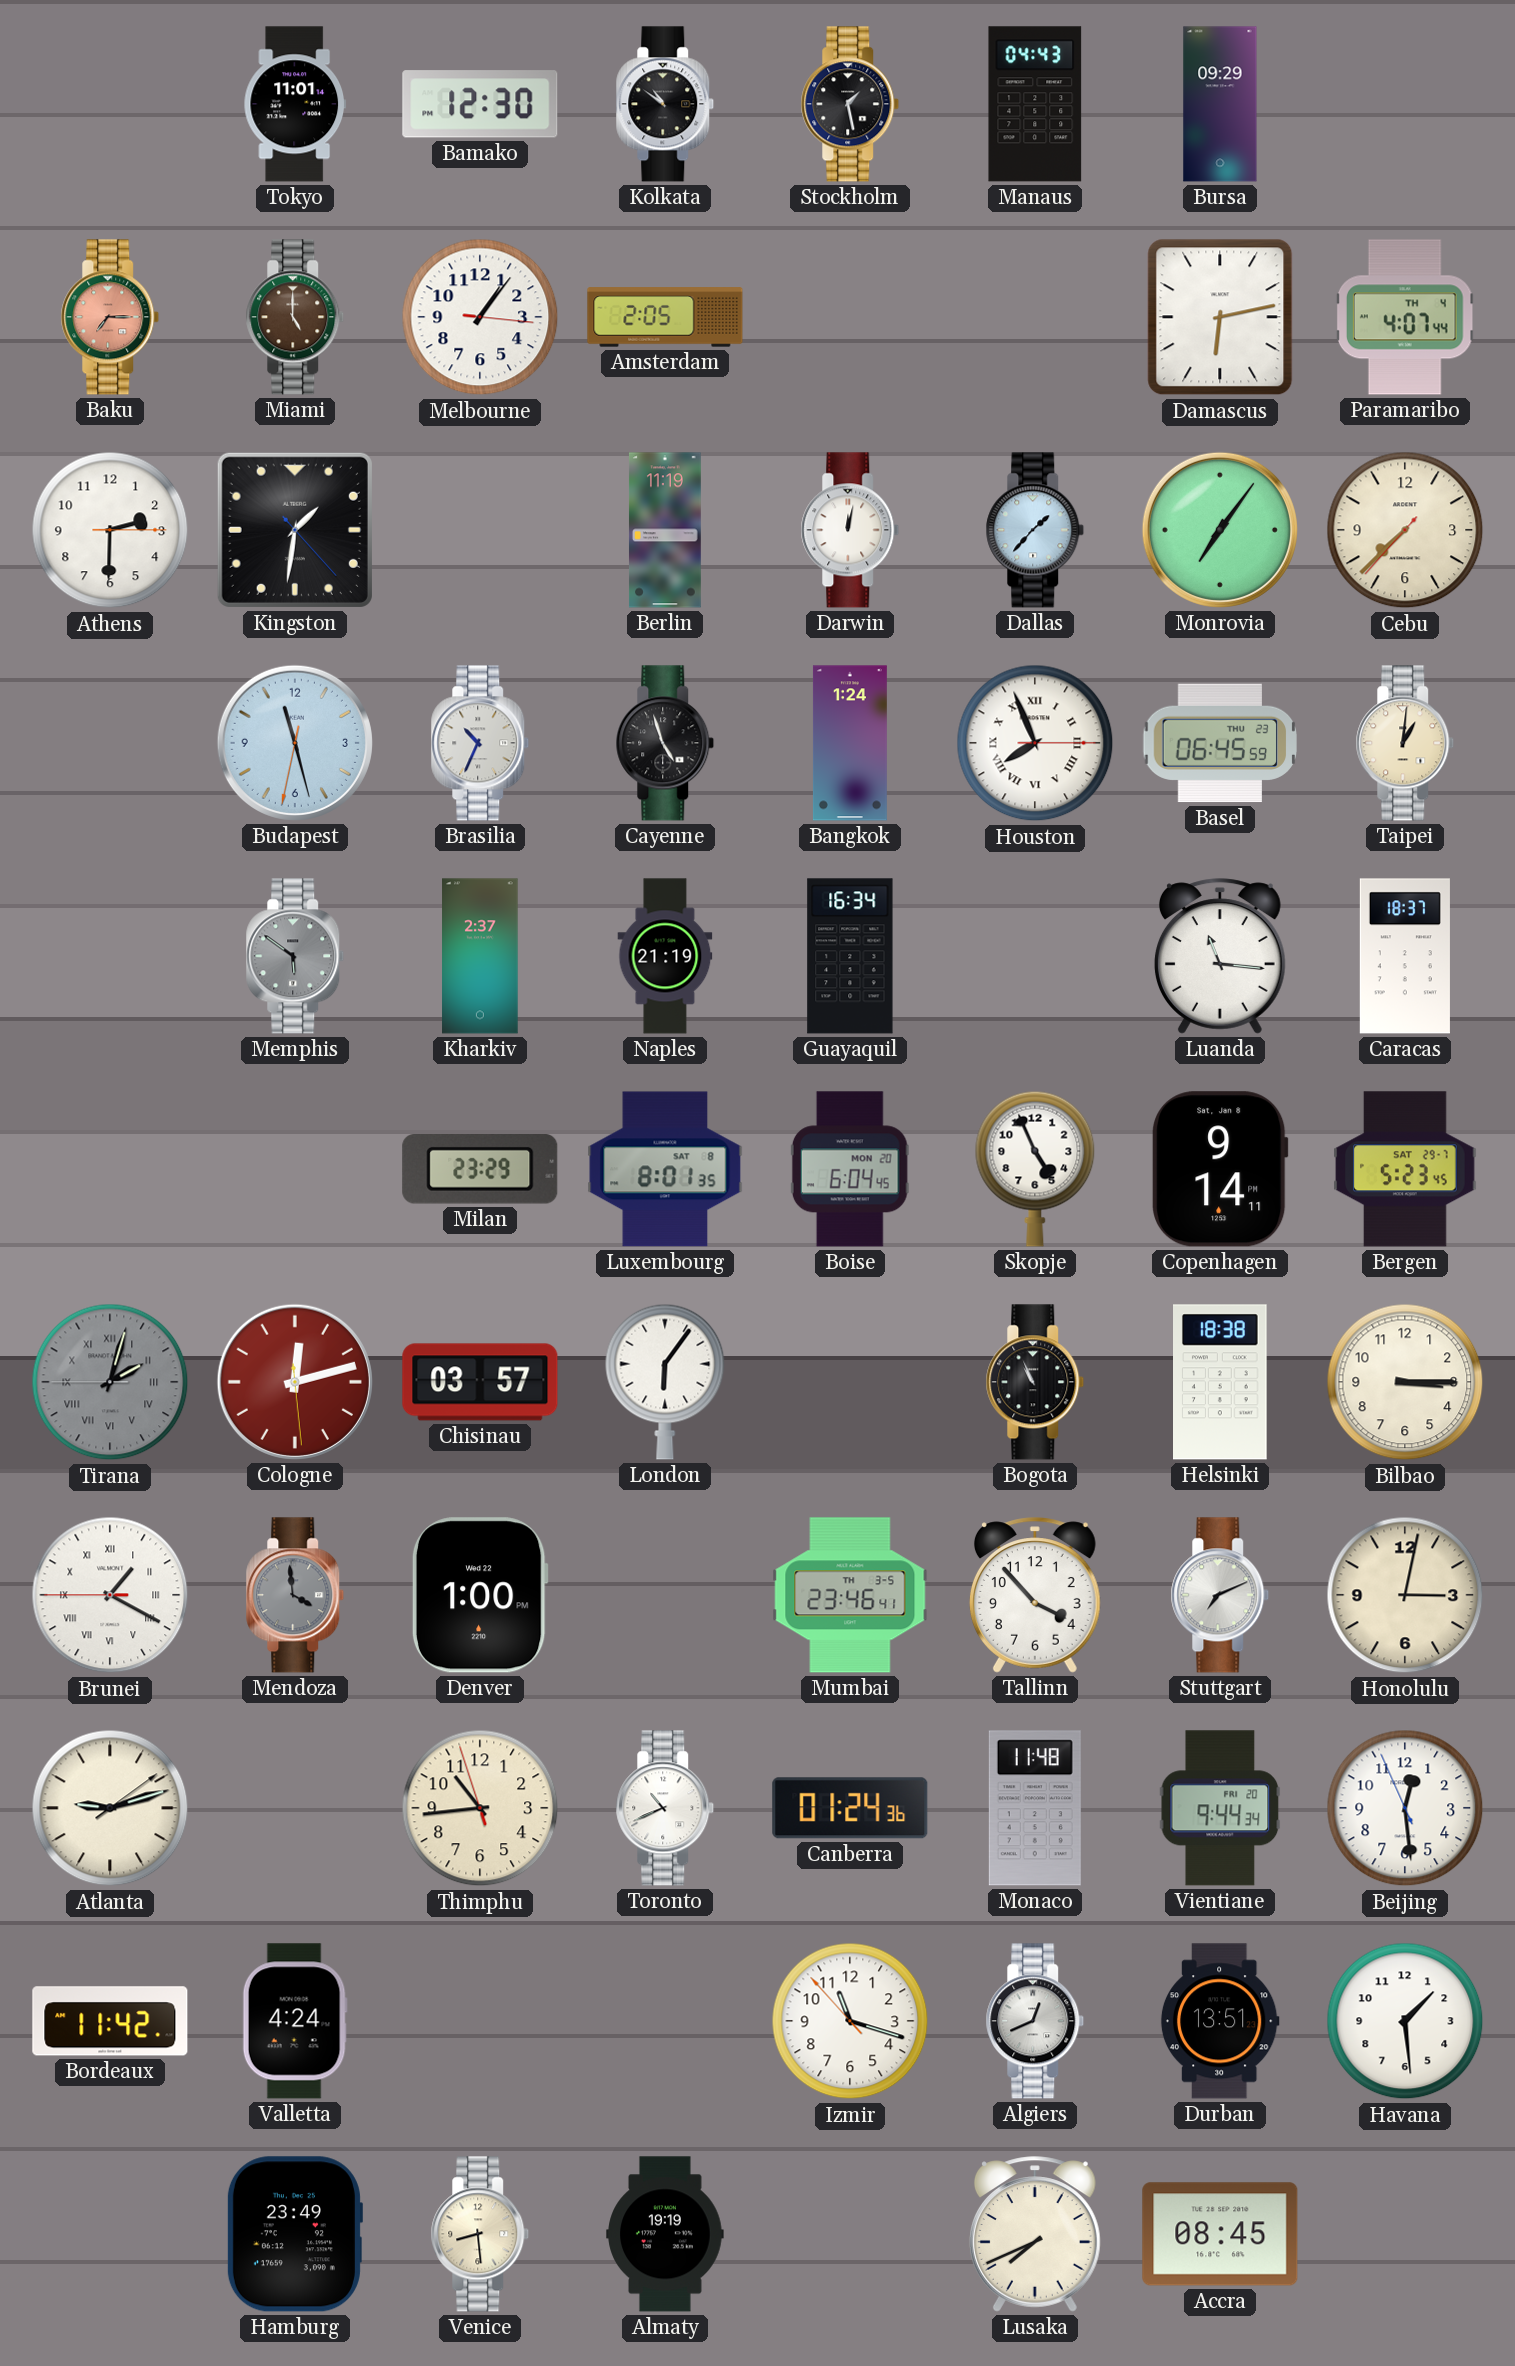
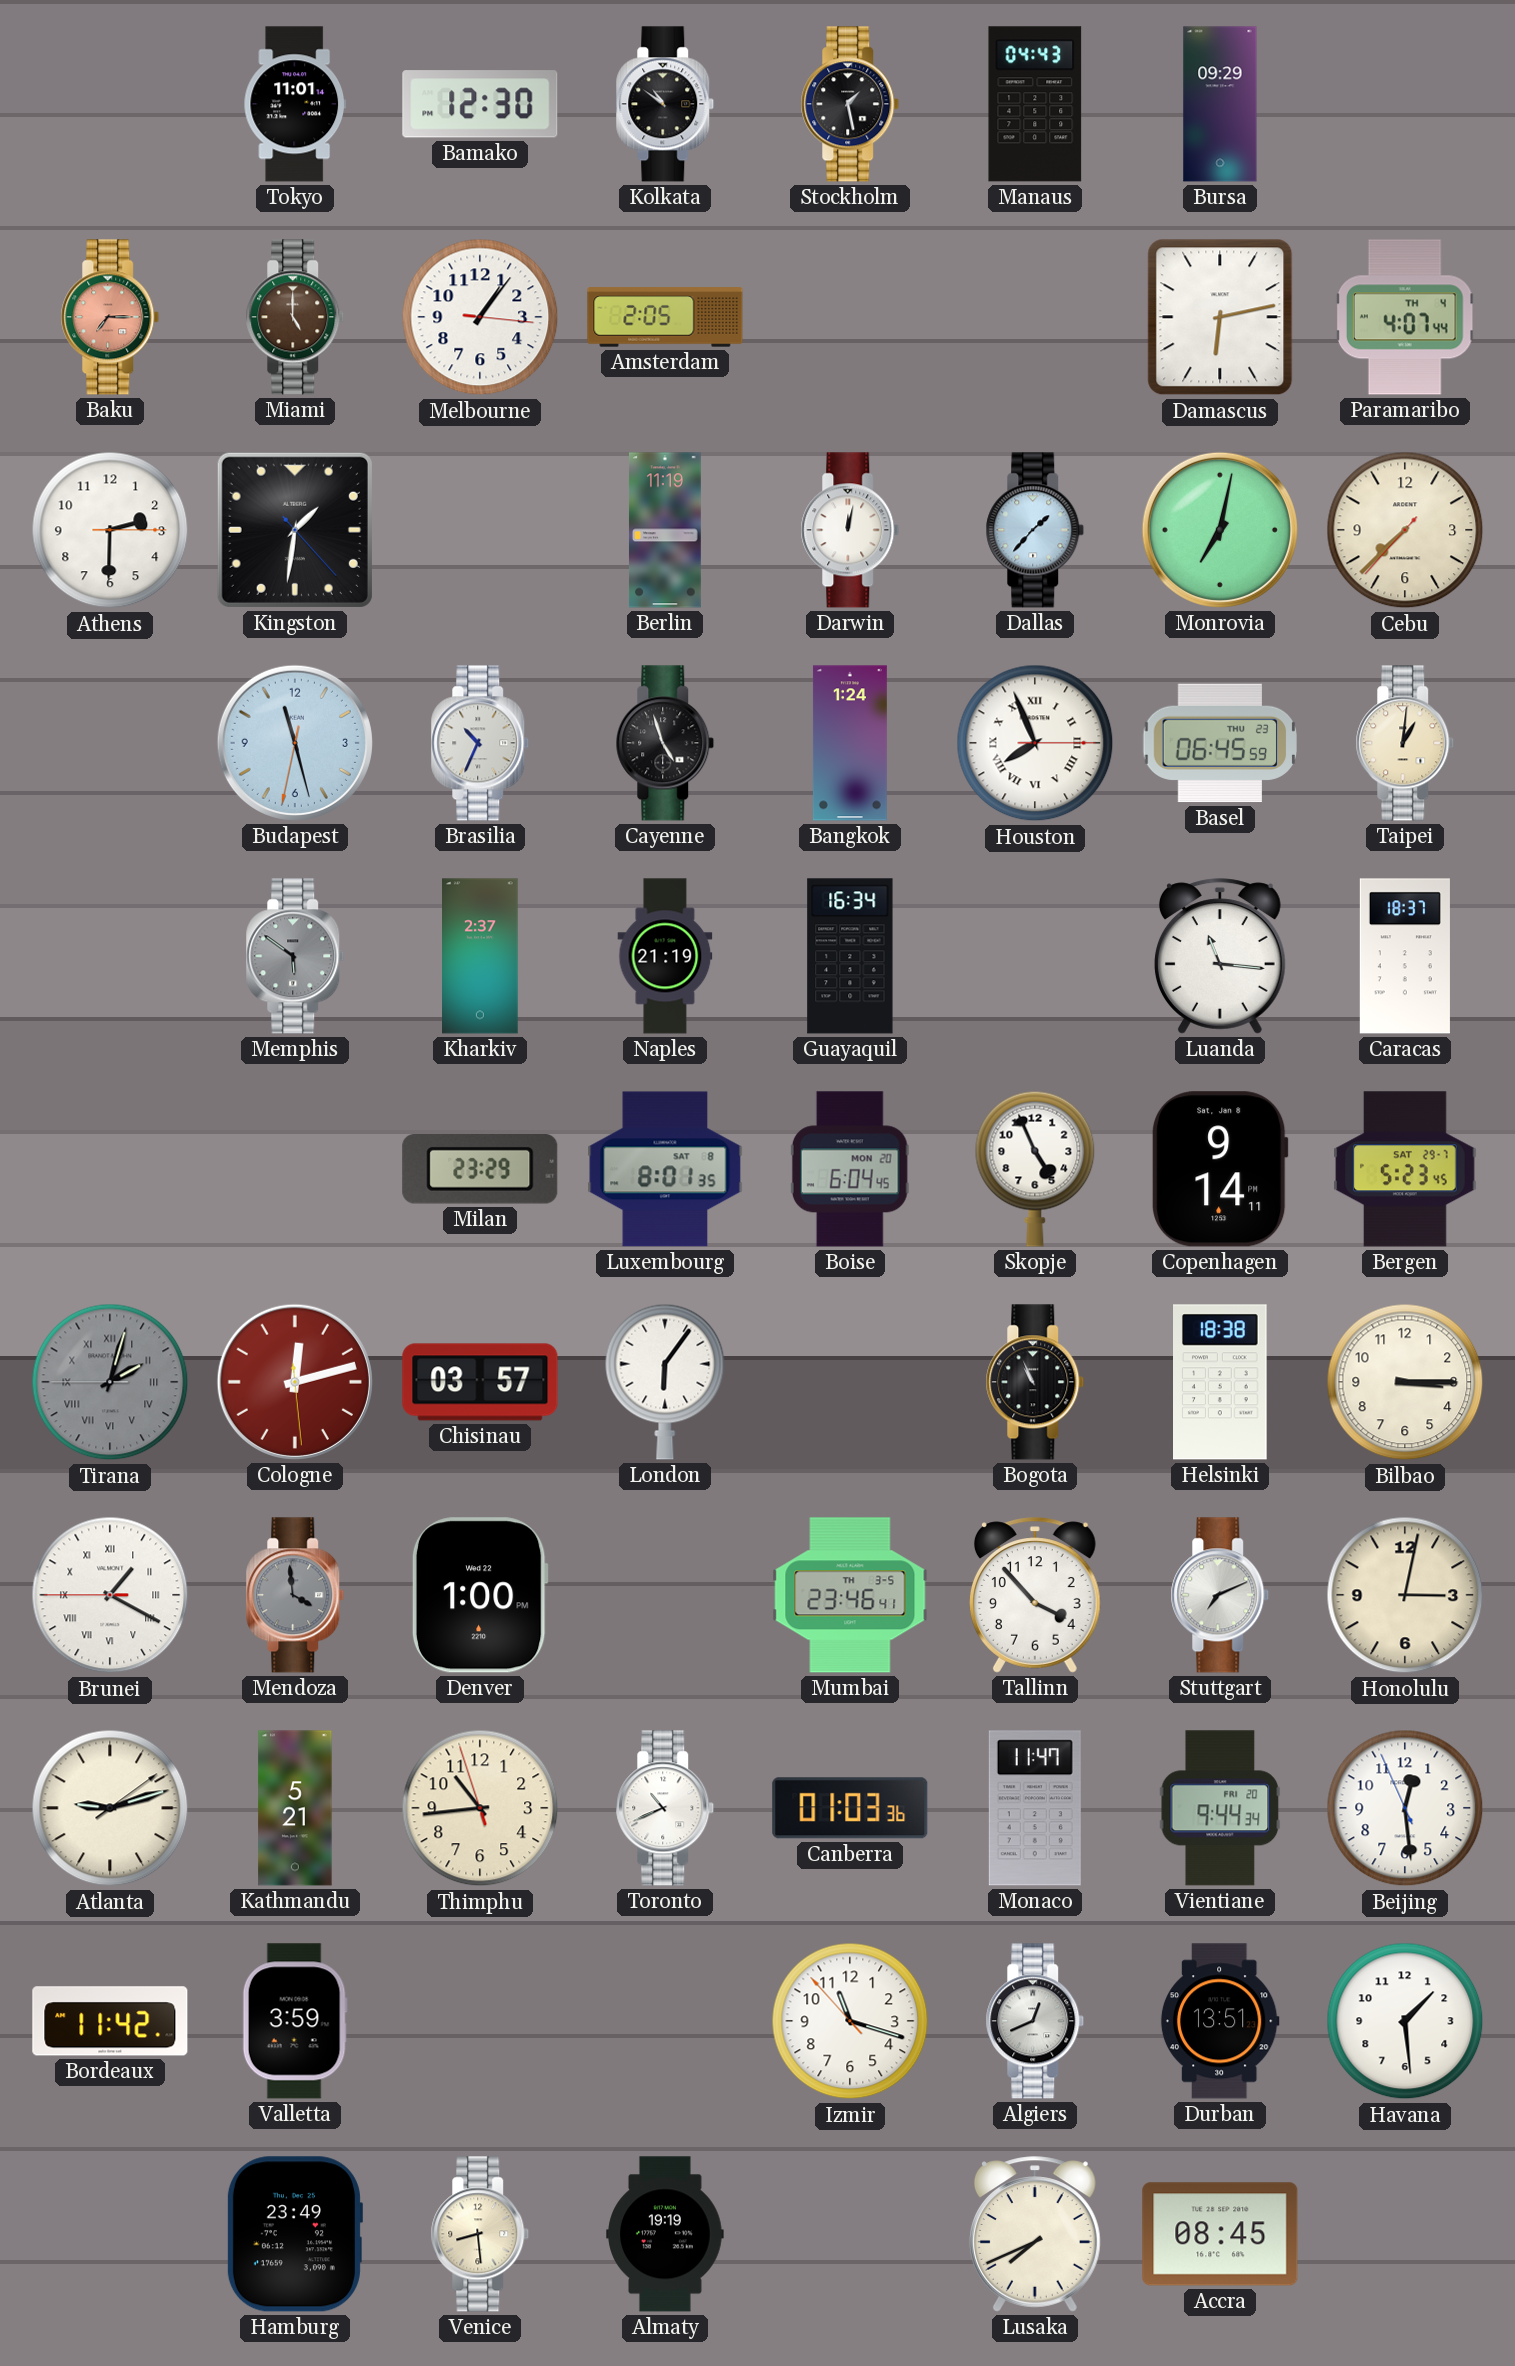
Monrovia: 7:06 -> 7:02
Kathmandu: none -> 5:21
Canberra: 01:24 -> 01:03
Monaco: 11:48 -> 11:47
Valletta: 4:24 -> 3:59
